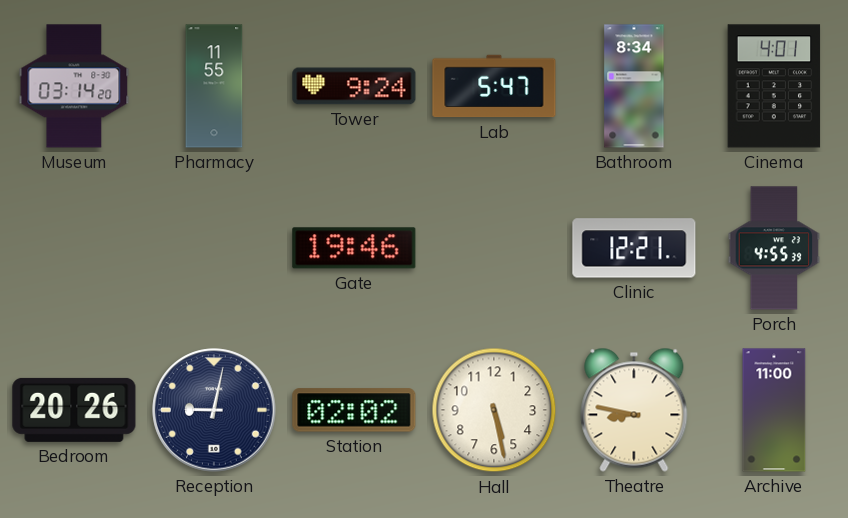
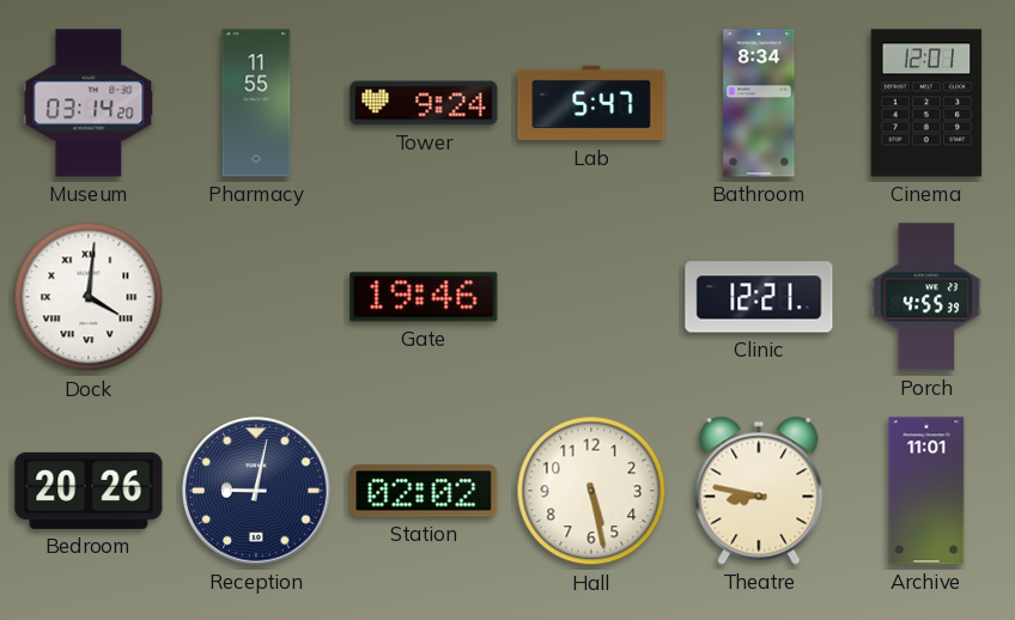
Cinema: 4:01 -> 12:01
Dock: none -> 4:01
Archive: 11:00 -> 11:01
